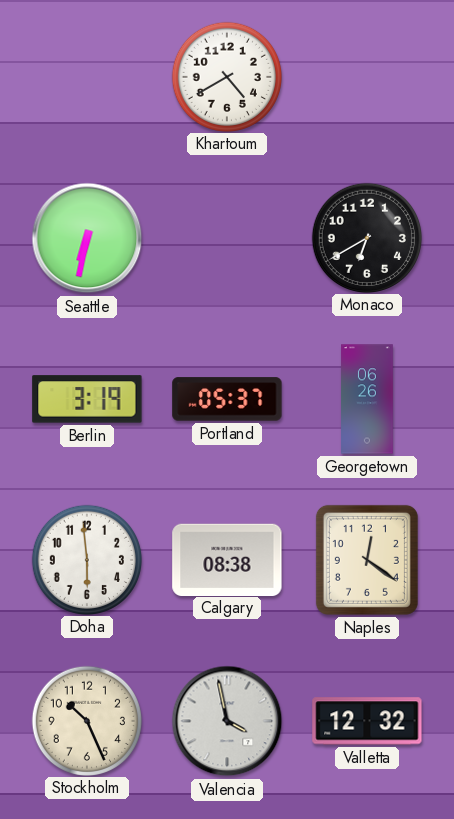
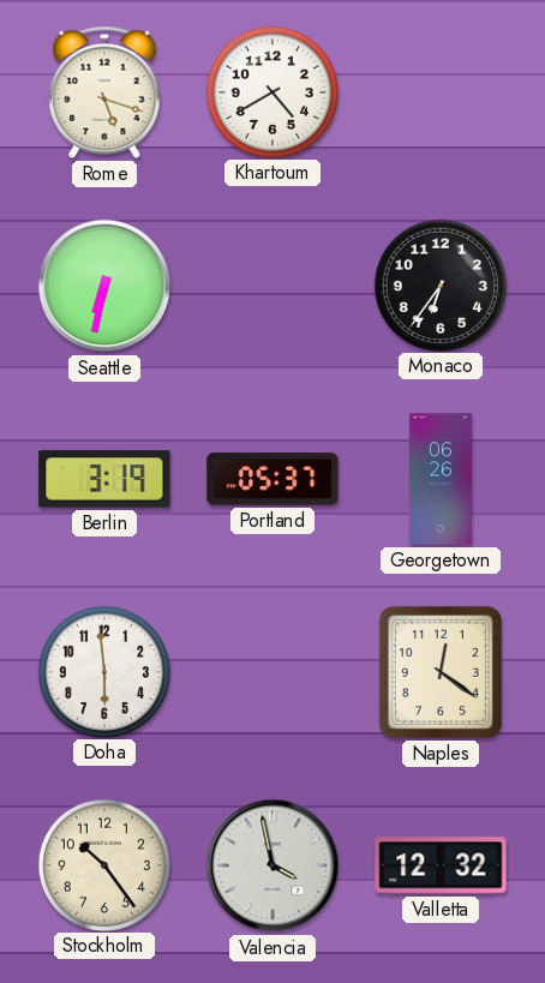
Rome: none -> 5:18
Monaco: 6:40 -> 6:36
Calgary: 08:38 -> none
Stockholm: 10:26 -> 10:24
